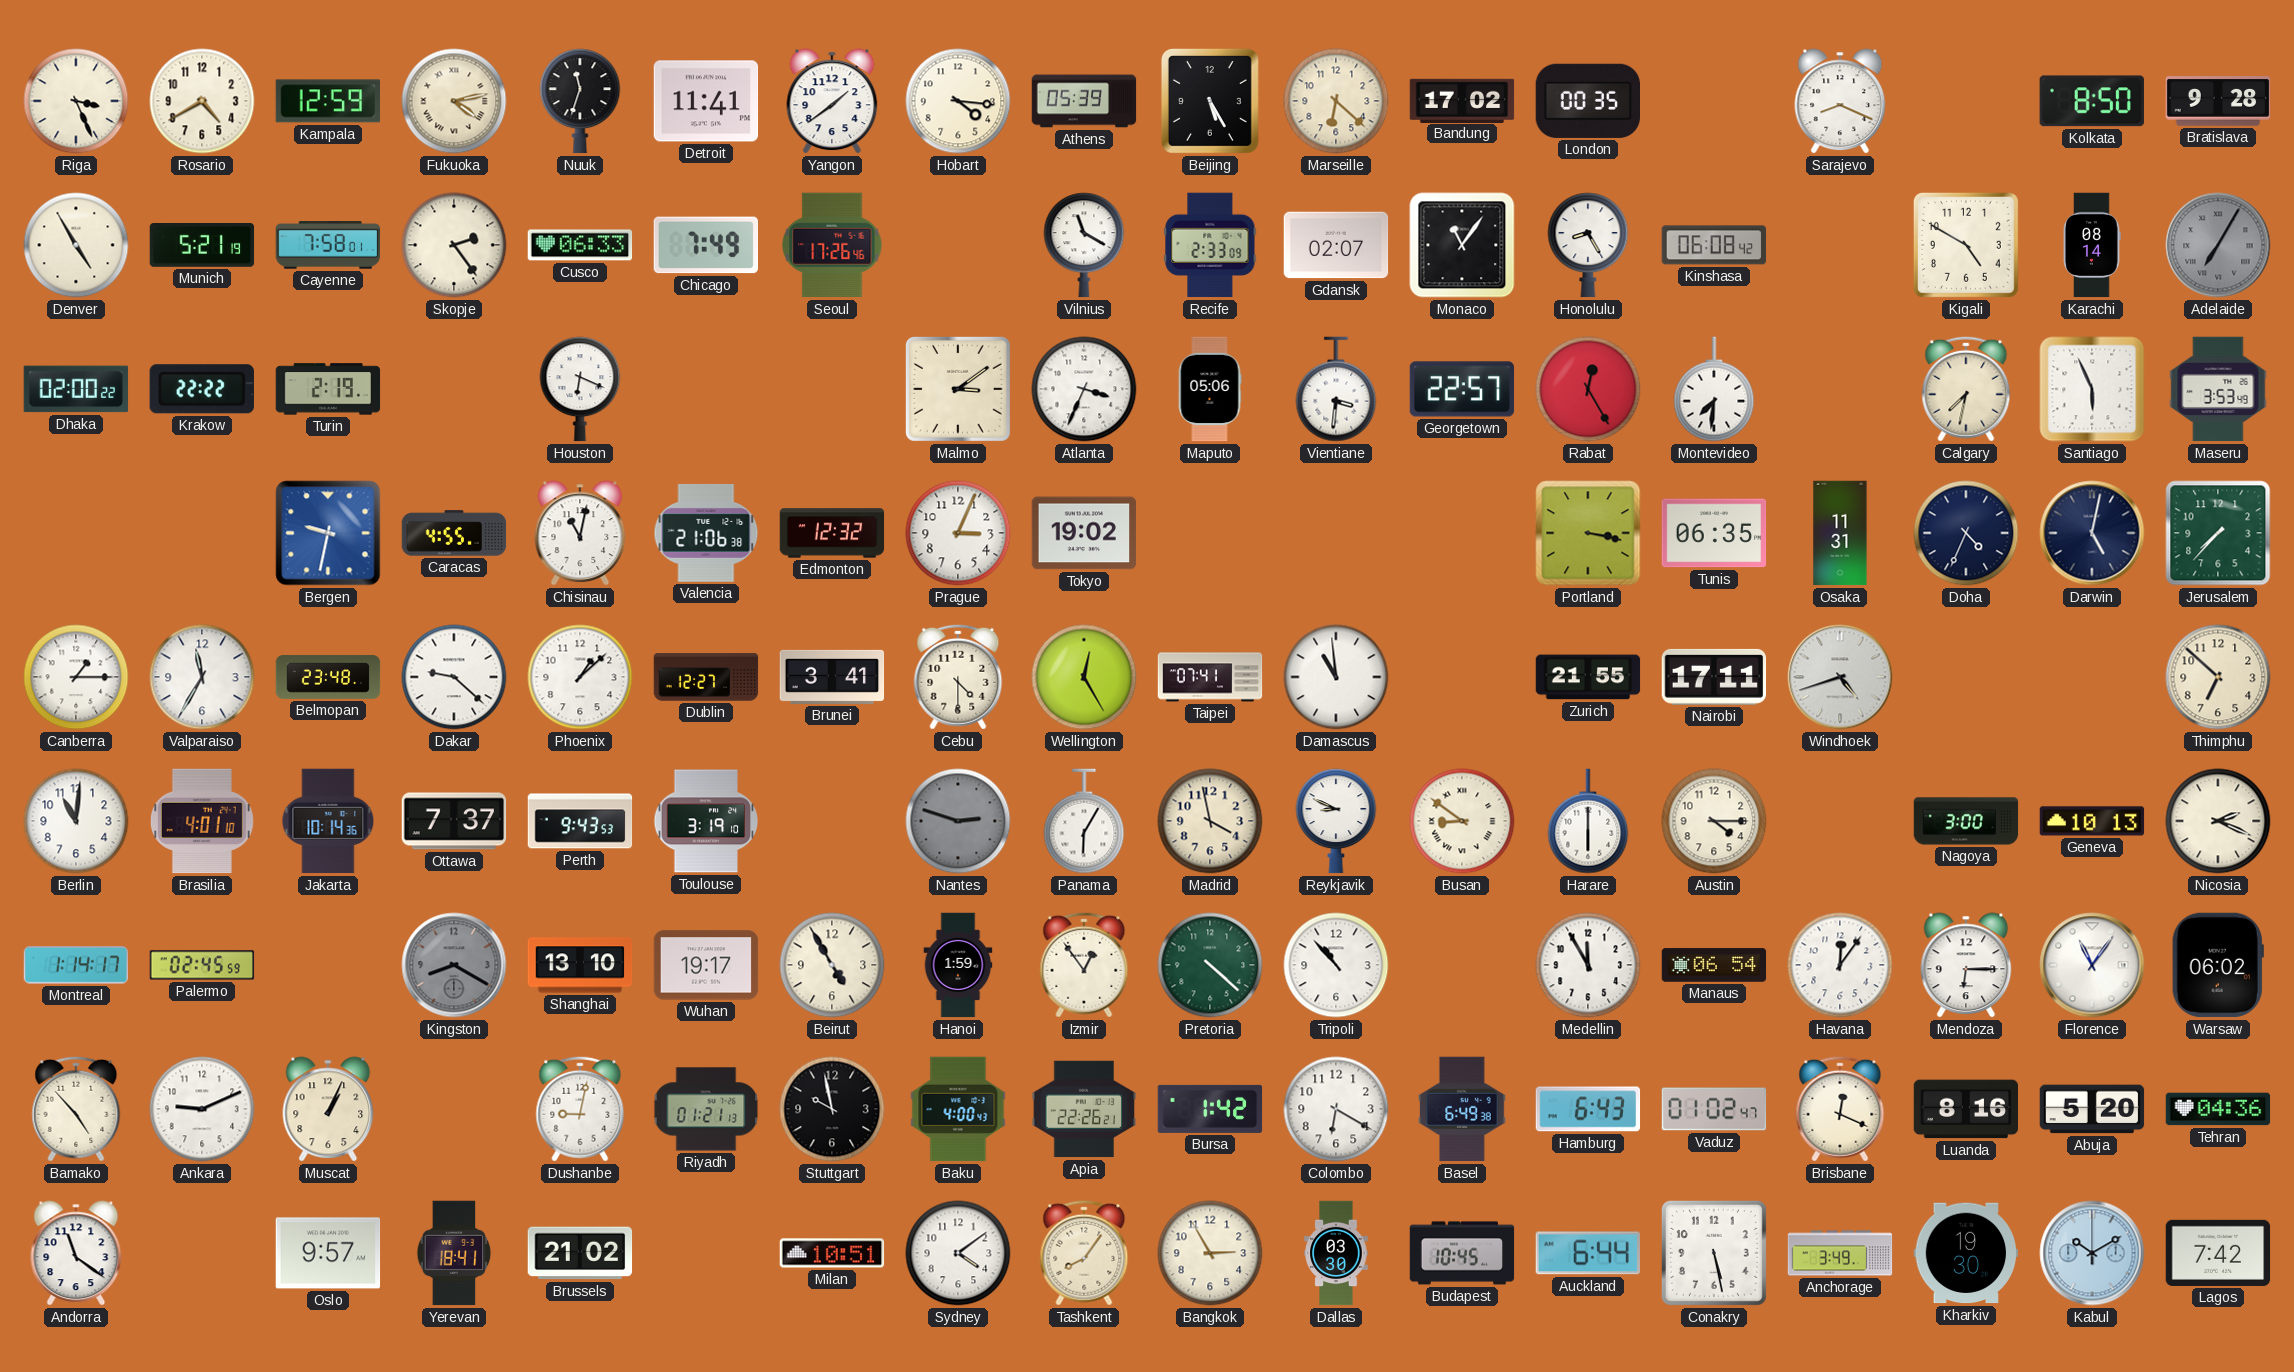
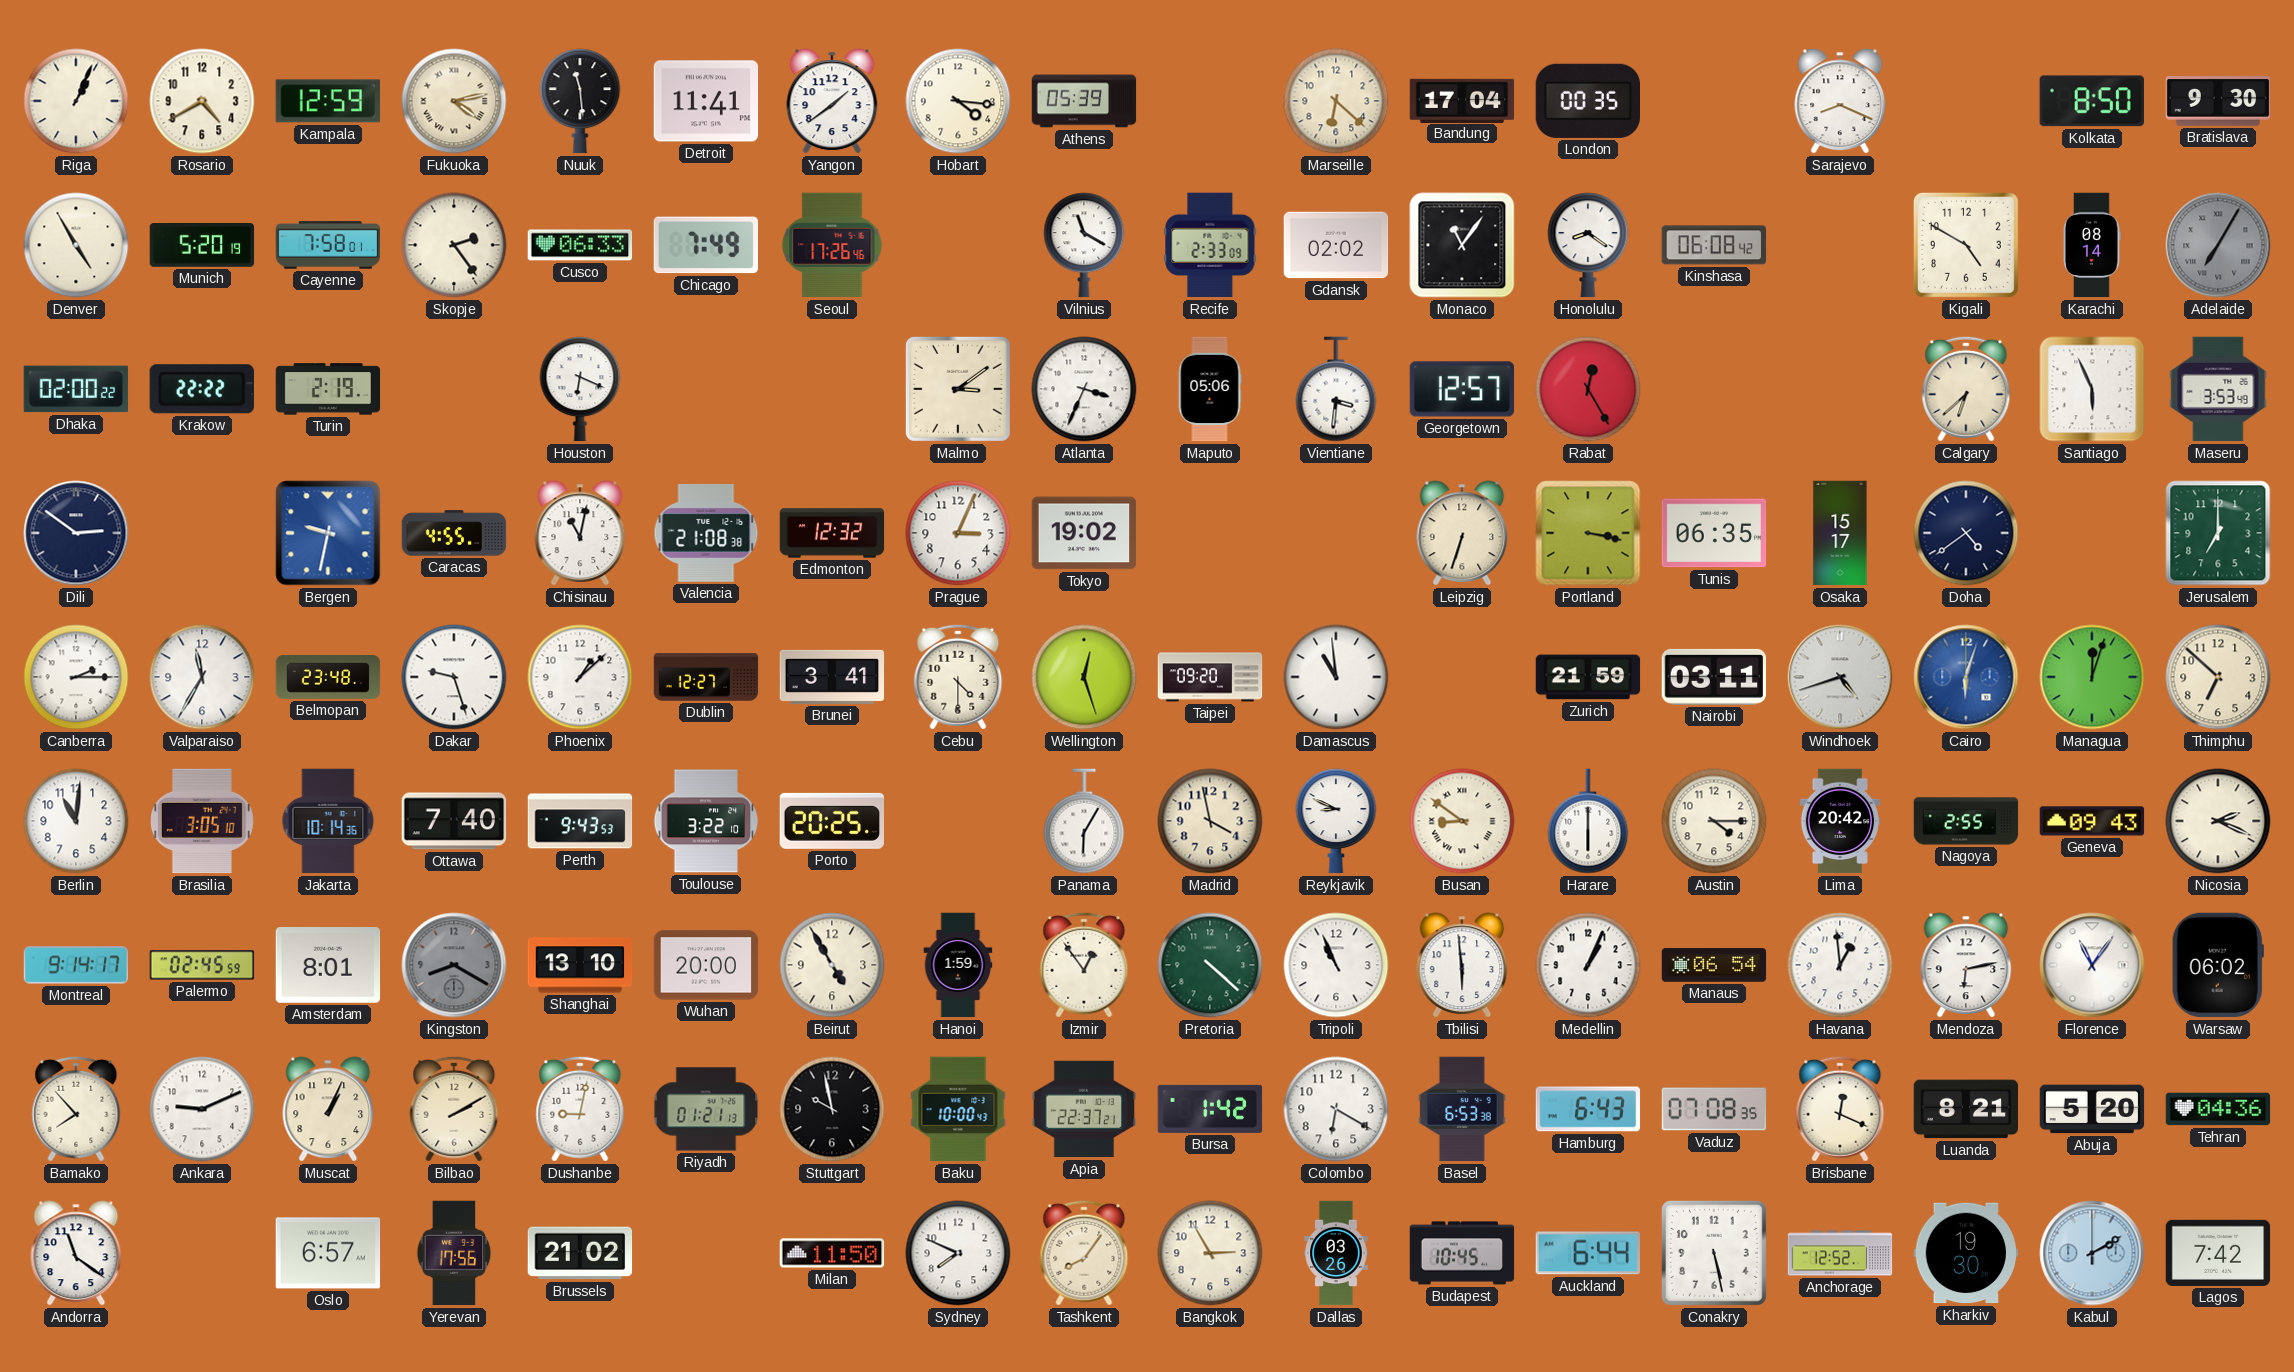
Riga: 3:26 -> 1:04
Nuuk: 11:33 -> 11:29
Beijing: 5:25 -> none
Bandung: 17:02 -> 17:04
Bratislava: 9:28 -> 9:30
Munich: 5:21 -> 5:20
Gdansk: 02:07 -> 02:02
Honolulu: 8:25 -> 8:21
Georgetown: 22:57 -> 12:57
Montevideo: 7:31 -> none
Calgary: 7:32 -> 6:38
Dili: none -> 2:51
Valencia: 21:06 -> 21:08
Leipzig: none -> 6:33
Osaka: 11:31 -> 15:17
Doha: 4:34 -> 4:39
Darwin: 5:02 -> none
Jerusalem: 7:37 -> 7:00
Canberra: 1:15 -> 2:15
Dakar: 9:22 -> 9:27
Wellington: 12:25 -> 12:27
Taipei: 07:41 -> 09:20
Zurich: 21:55 -> 21:59
Nairobi: 17:11 -> 03:11
Cairo: none -> 6:03
Managua: none -> 12:03
Brasilia: 4:01 -> 3:05
Ottawa: 7:37 -> 7:40
Toulouse: 3:19 -> 3:22
Porto: none -> 20:25
Nantes: 2:48 -> none
Lima: none -> 20:42
Nagoya: 3:00 -> 2:55
Geneva: 10:13 -> 09:43
Montreal: 1:14 -> 9:14
Amsterdam: none -> 8:01
Wuhan: 19:17 -> 20:00
Tripoli: 10:53 -> 10:56
Tbilisi: none -> 5:59
Medellin: 11:55 -> 1:04
Havana: 12:06 -> 12:59
Mendoza: 6:15 -> 6:13
Bamako: 4:53 -> 7:53
Bilbao: none -> 2:10
Baku: 4:00 -> 10:00
Apia: 22:26 -> 22:37
Basel: 6:49 -> 6:53
Vaduz: 01:02 -> 07:08
Luanda: 8:16 -> 8:21
Oslo: 9:57 -> 6:57
Yerevan: 18:41 -> 17:56
Milan: 10:51 -> 11:50
Sydney: 4:09 -> 7:49
Dallas: 03:30 -> 03:26
Anchorage: 3:49 -> 12:52
Kabul: 10:10 -> 2:10
